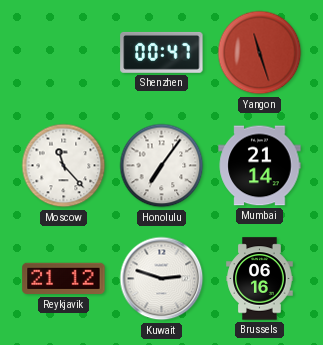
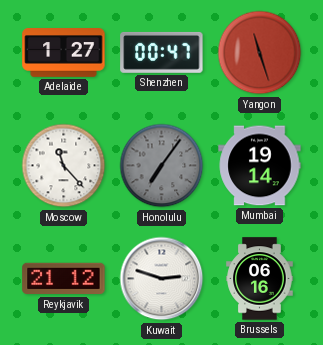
Adelaide: none -> 1:27
Honolulu dial: white -> grey
Mumbai: 21:14 -> 19:14
